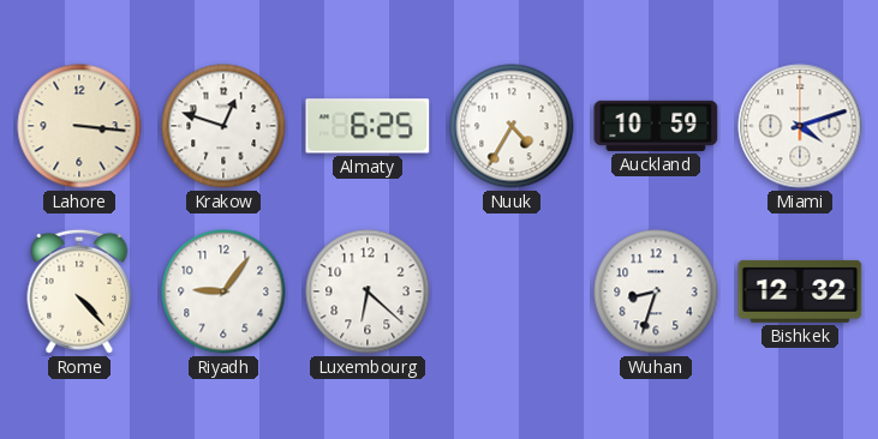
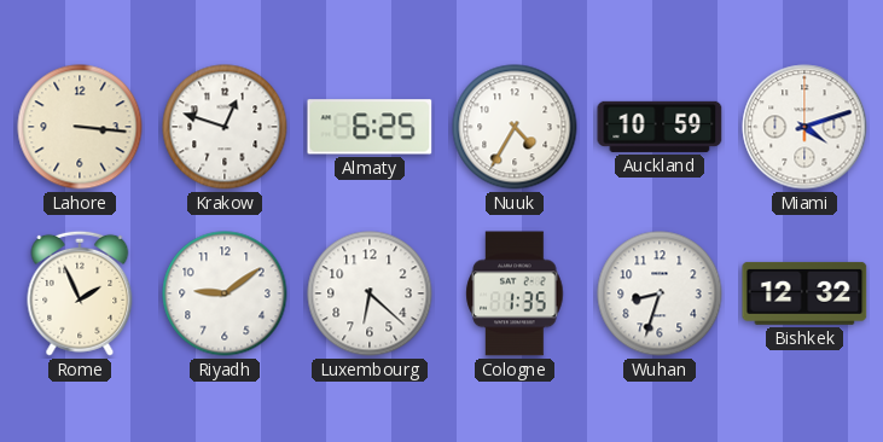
Rome: 4:23 -> 1:56
Riyadh: 9:06 -> 9:09
Cologne: none -> 1:35
